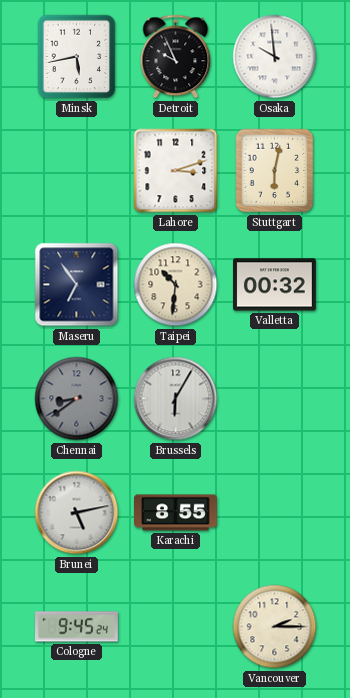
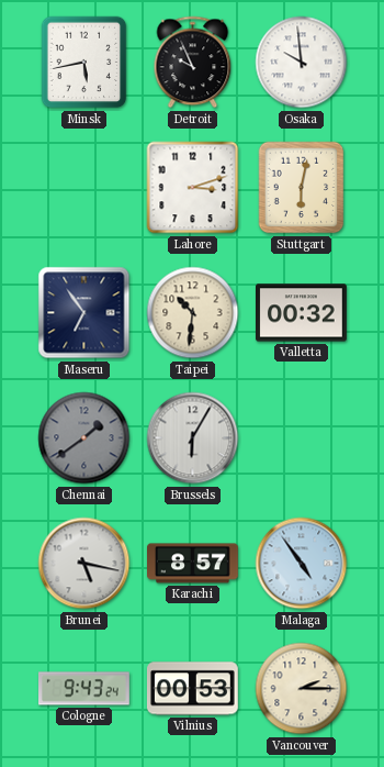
Chennai: 8:39 -> 1:39
Brunei: 5:13 -> 5:17
Karachi: 8:55 -> 8:57
Malaga: none -> 4:54
Cologne: 9:45 -> 9:43
Vilnius: none -> 00:53
